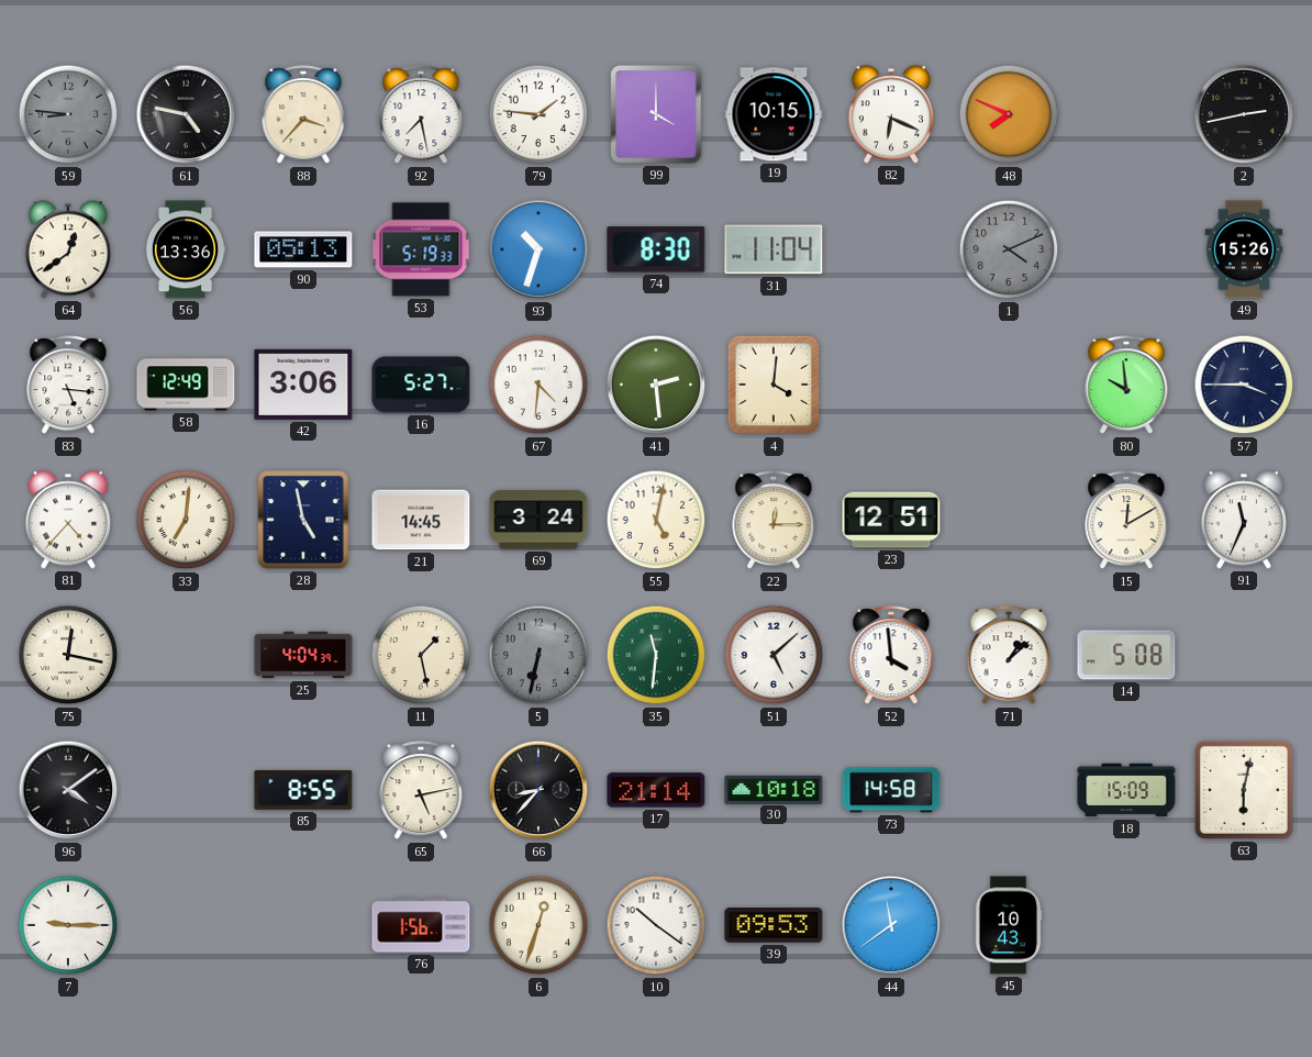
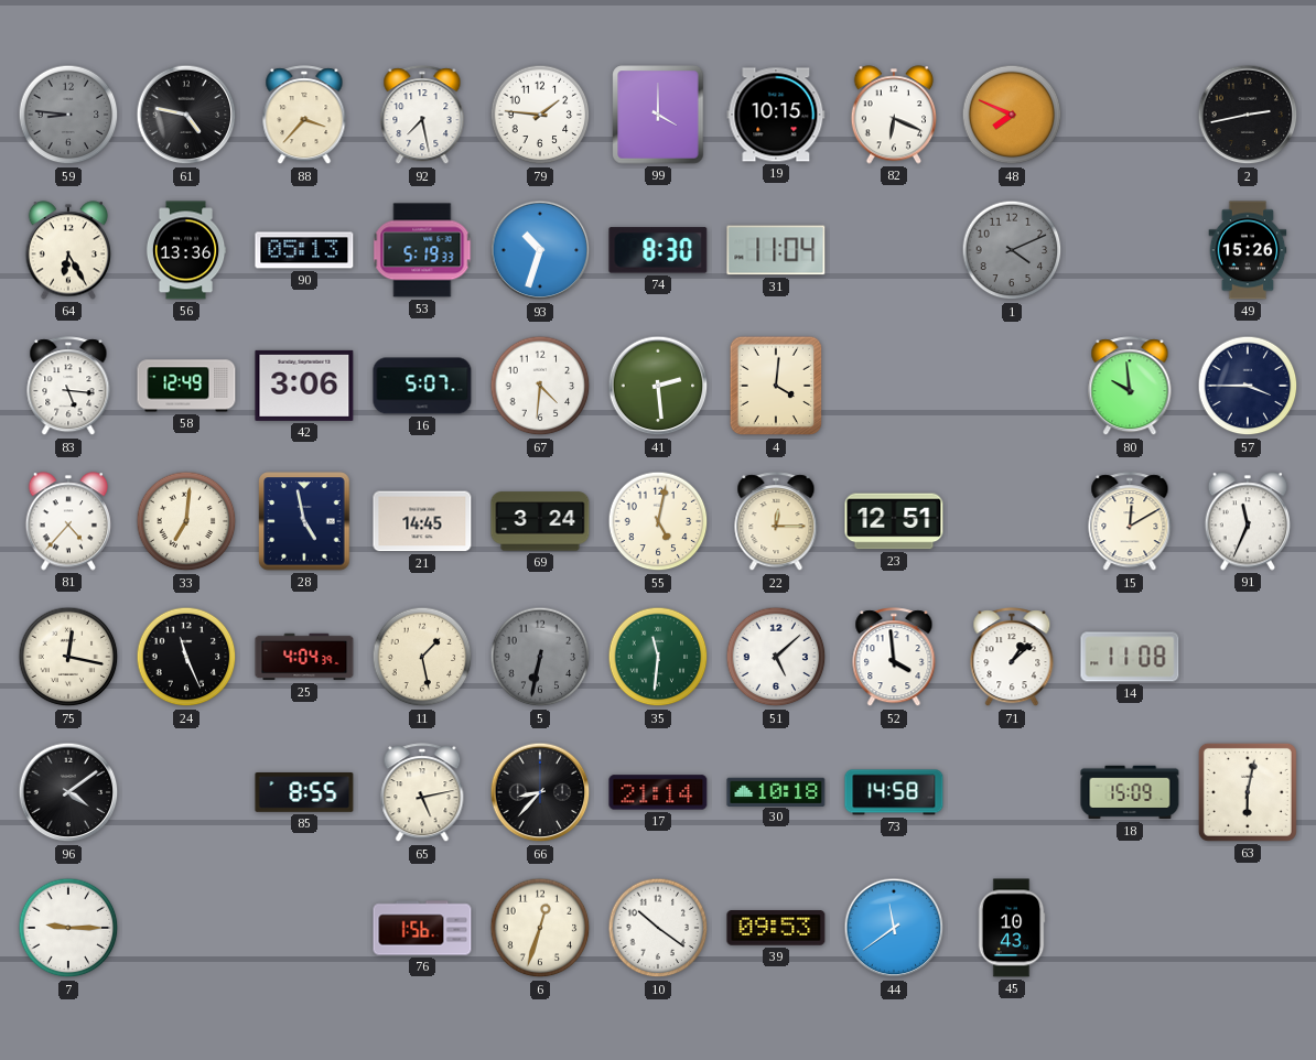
64: 12:39 -> 6:25
16: 5:27 -> 5:07
24: none -> 11:26
14: 5:08 -> 11:08
